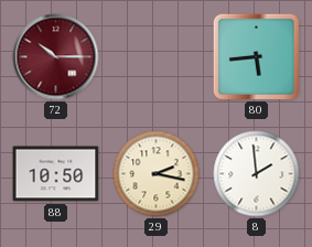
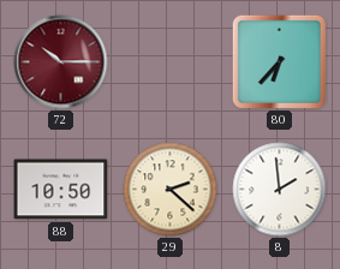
80: 5:44 -> 6:37
29: 2:17 -> 2:22
